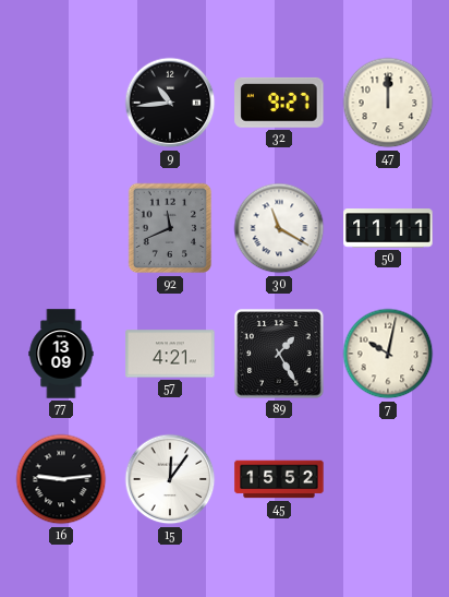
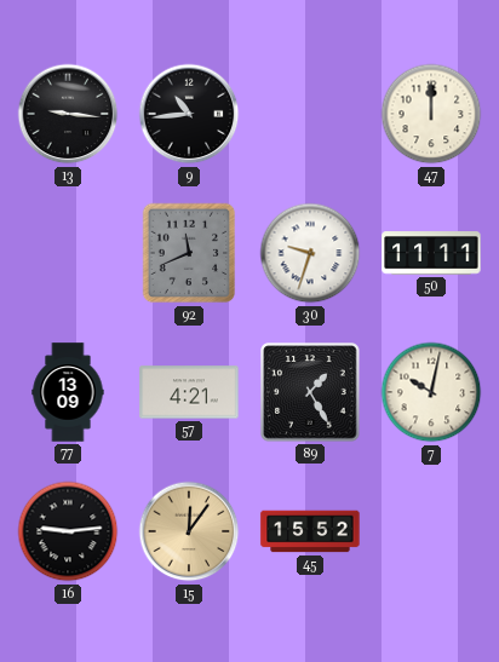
13: none -> 9:16
32: 9:27 -> none
30: 11:20 -> 9:33
15 dial: white -> champagne
